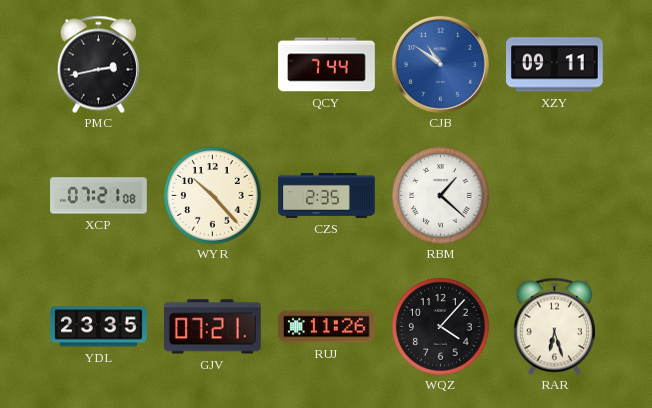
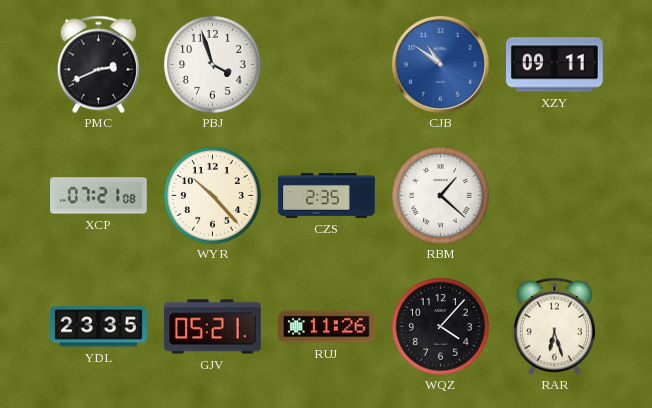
PMC: 2:43 -> 2:41
PBJ: none -> 3:57
QCY: 7:44 -> none
GJV: 07:21 -> 05:21
